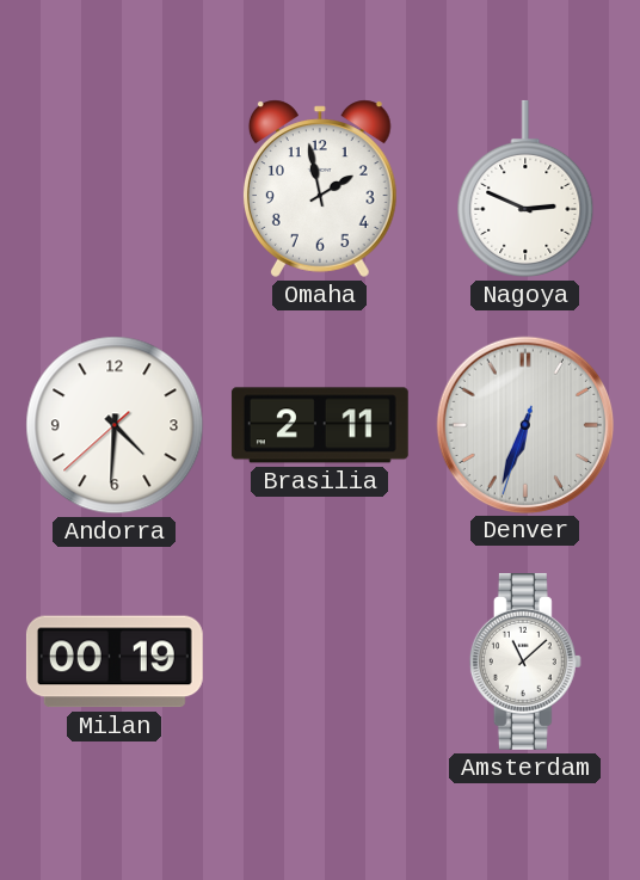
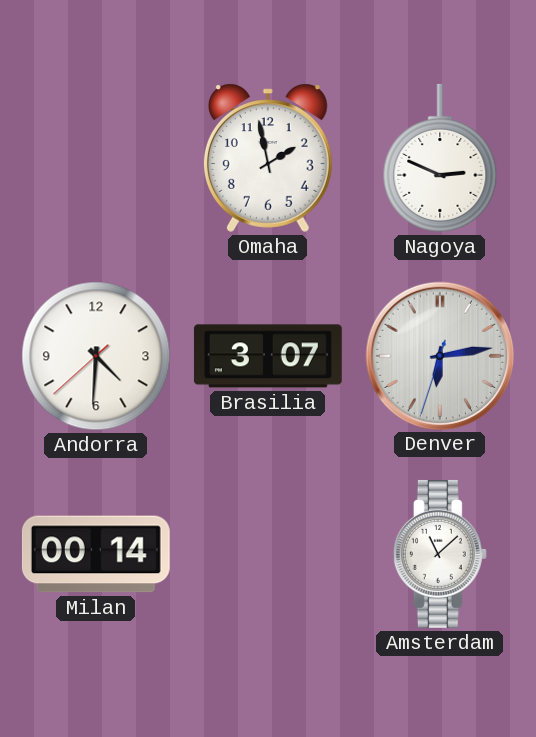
Brasilia: 2:11 -> 3:07
Denver: 6:33 -> 6:13
Milan: 00:19 -> 00:14
